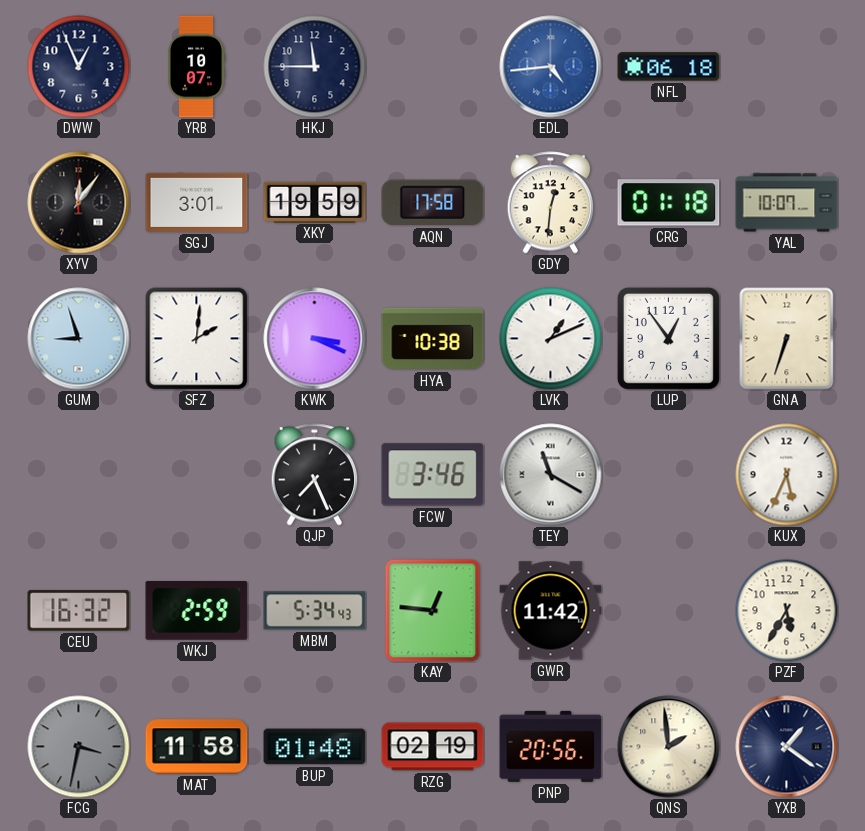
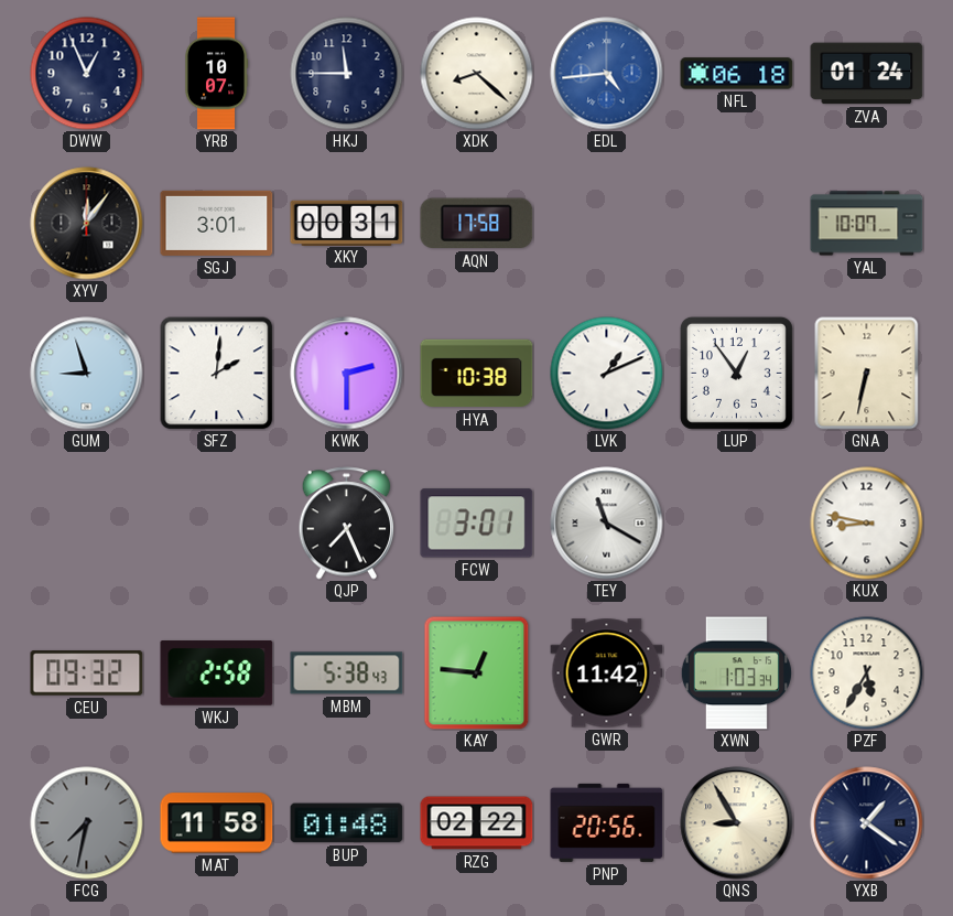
XDK: none -> 8:22
ZVA: none -> 01:24
XKY: 19:59 -> 00:31
GDY: 12:31 -> none
CRG: 01:18 -> none
KWK: 3:19 -> 2:30
GNA: 6:33 -> 6:32
FCW: 3:46 -> 3:01
KUX: 5:34 -> 8:47
CEU: 16:32 -> 09:32
WKJ: 2:59 -> 2:58
MBM: 5:34 -> 5:38
XWN: none -> 1:03
FCG: 3:32 -> 7:32
RZG: 02:19 -> 02:22
QNS: 1:59 -> 8:55
